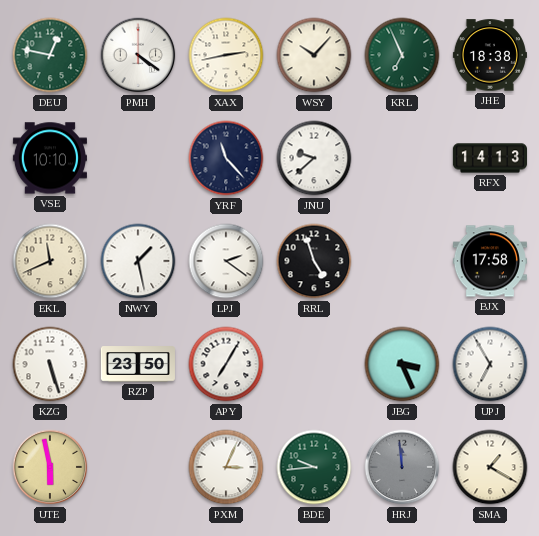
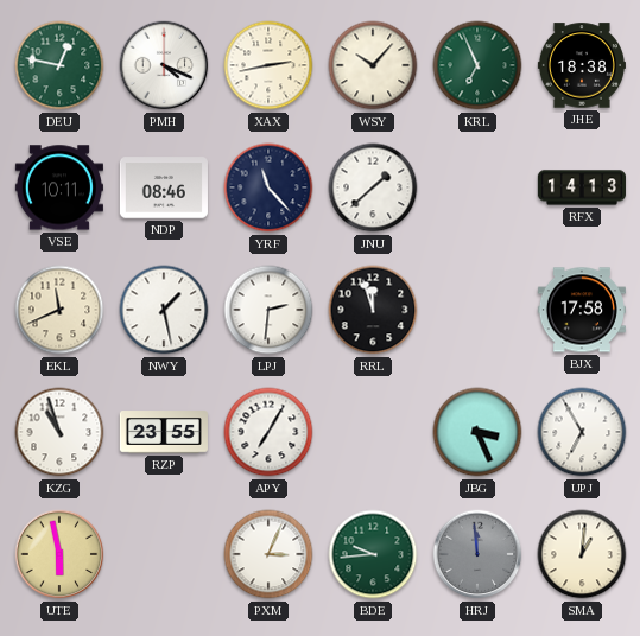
PMH: 4:21 -> 4:19
VSE: 10:10 -> 10:11
NDP: none -> 08:46
JNU: 9:38 -> 1:38
LPJ: 2:21 -> 2:31
RRL: 4:57 -> 11:57
KZG: 5:27 -> 10:57
RZP: 23:50 -> 23:55
SMA: 1:20 -> 1:01
